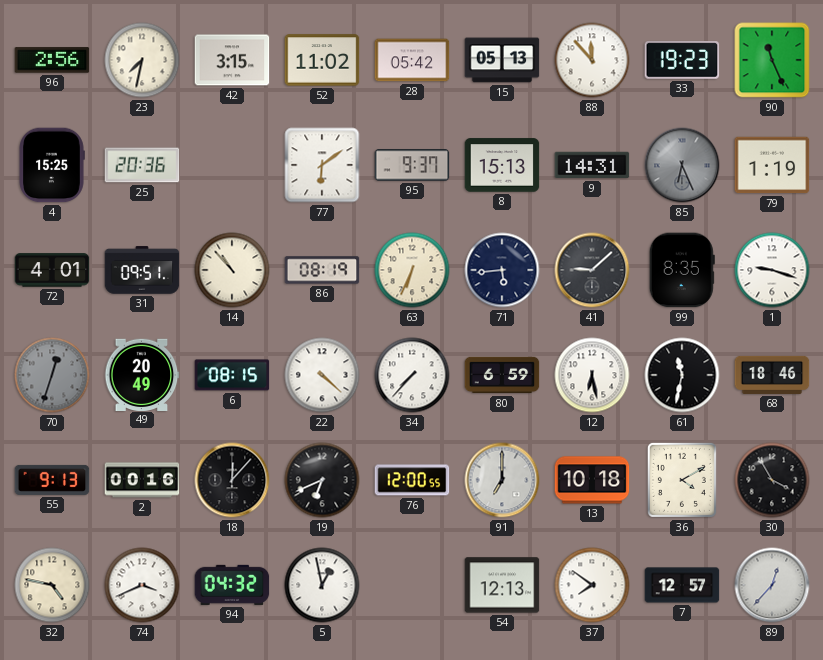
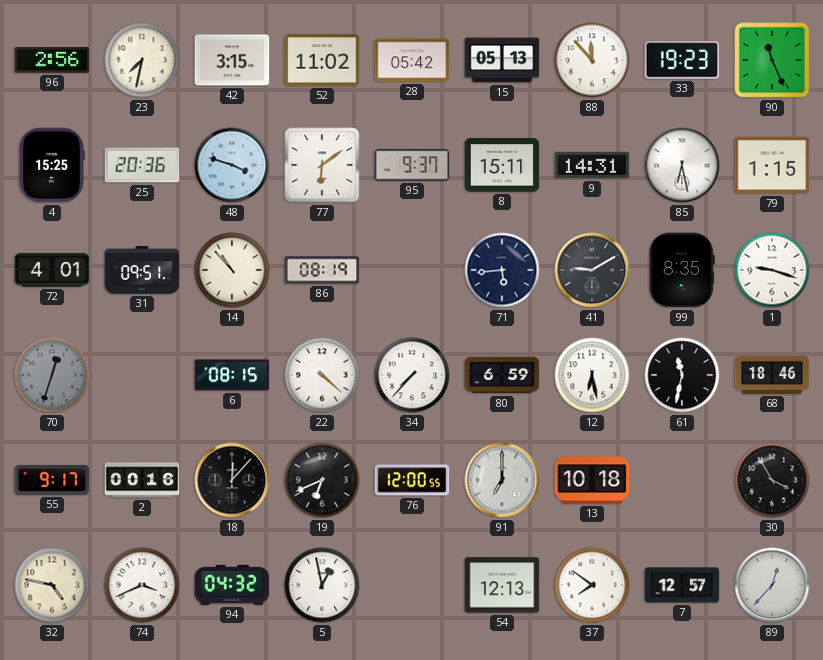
48: none -> 3:48
8: 15:13 -> 15:11
85: 6:26 -> 6:28
85 dial: grey -> white
79: 1:19 -> 1:15
63: 6:34 -> none
41: 9:08 -> 9:10
49: 20:49 -> none
55: 9:13 -> 9:17
36: 4:10 -> none
